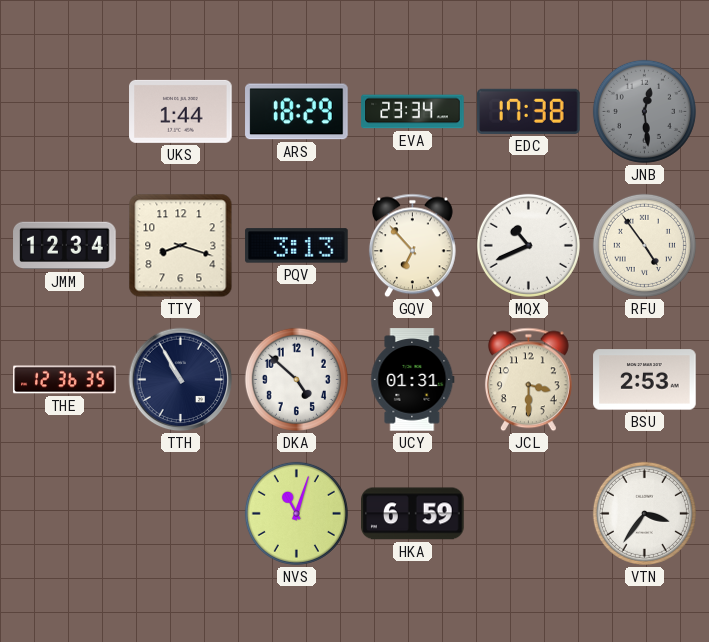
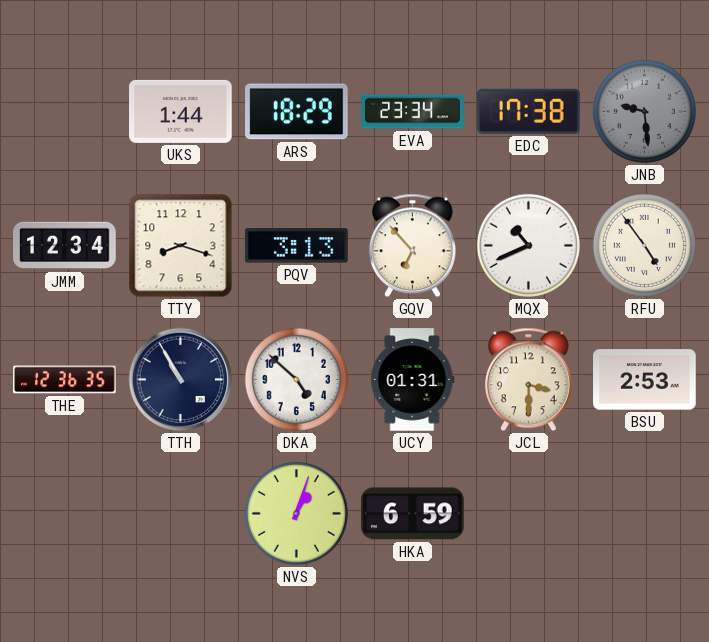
JNB: 12:29 -> 9:29
NVS: 11:03 -> 1:03
VTN: 3:36 -> none
